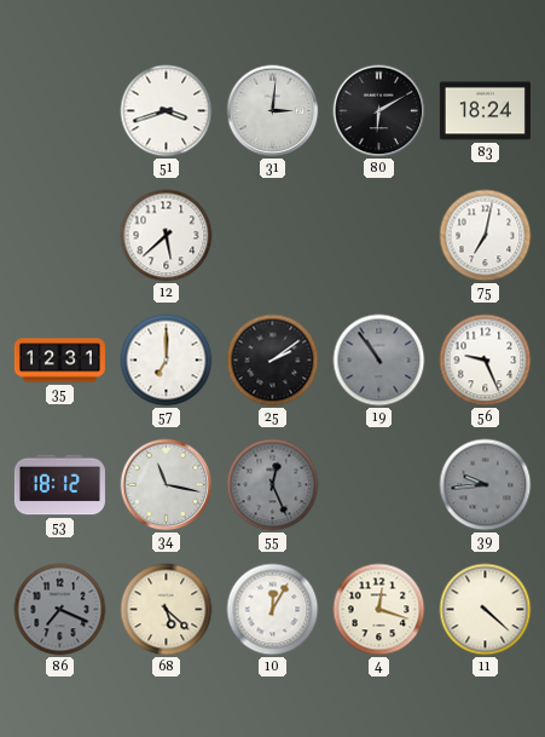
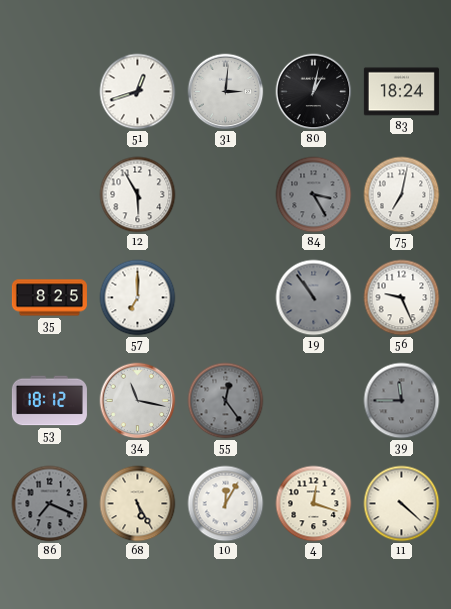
51: 3:42 -> 12:42
80: 6:10 -> 1:02
12: 5:38 -> 5:55
84: none -> 3:25
35: 12:31 -> 8:25
25: 2:09 -> none
55: 12:26 -> 12:24
39: 9:44 -> 11:45
68: 5:22 -> 5:25
